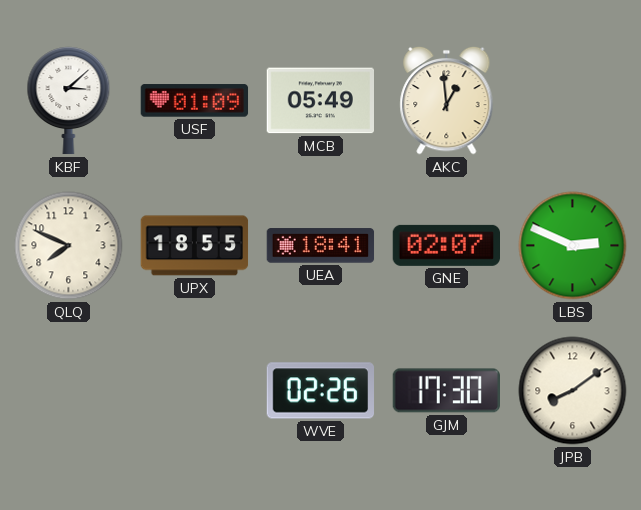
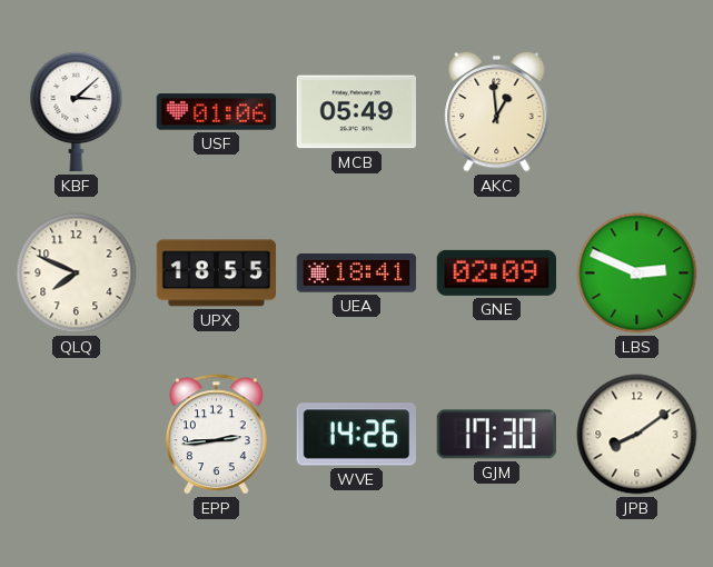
USF: 01:09 -> 01:06
GNE: 02:07 -> 02:09
EPP: none -> 2:44
WVE: 02:26 -> 14:26
